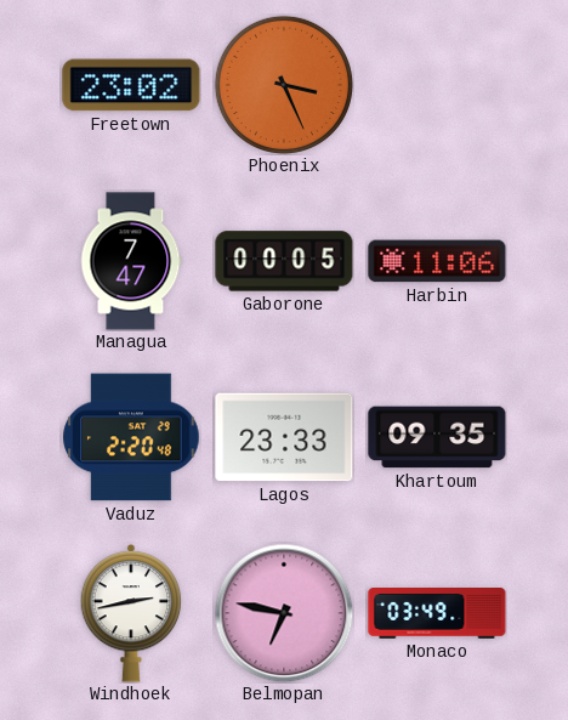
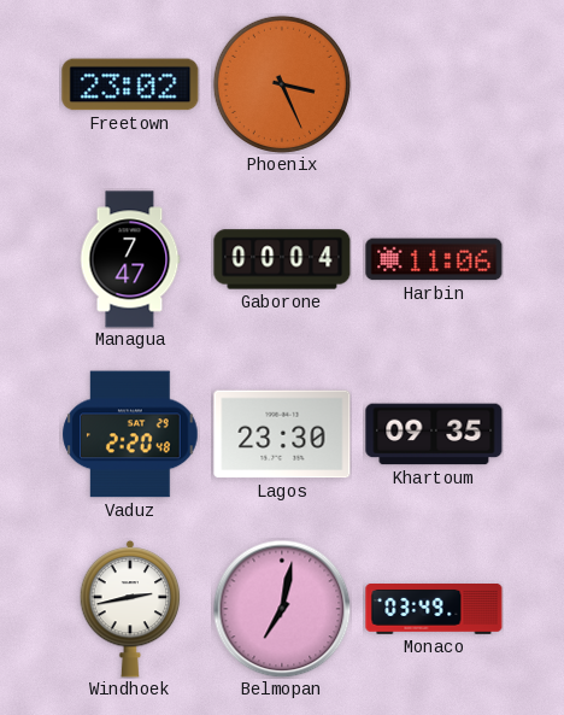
Gaborone: 00:05 -> 00:04
Lagos: 23:33 -> 23:30
Belmopan: 6:47 -> 7:02
